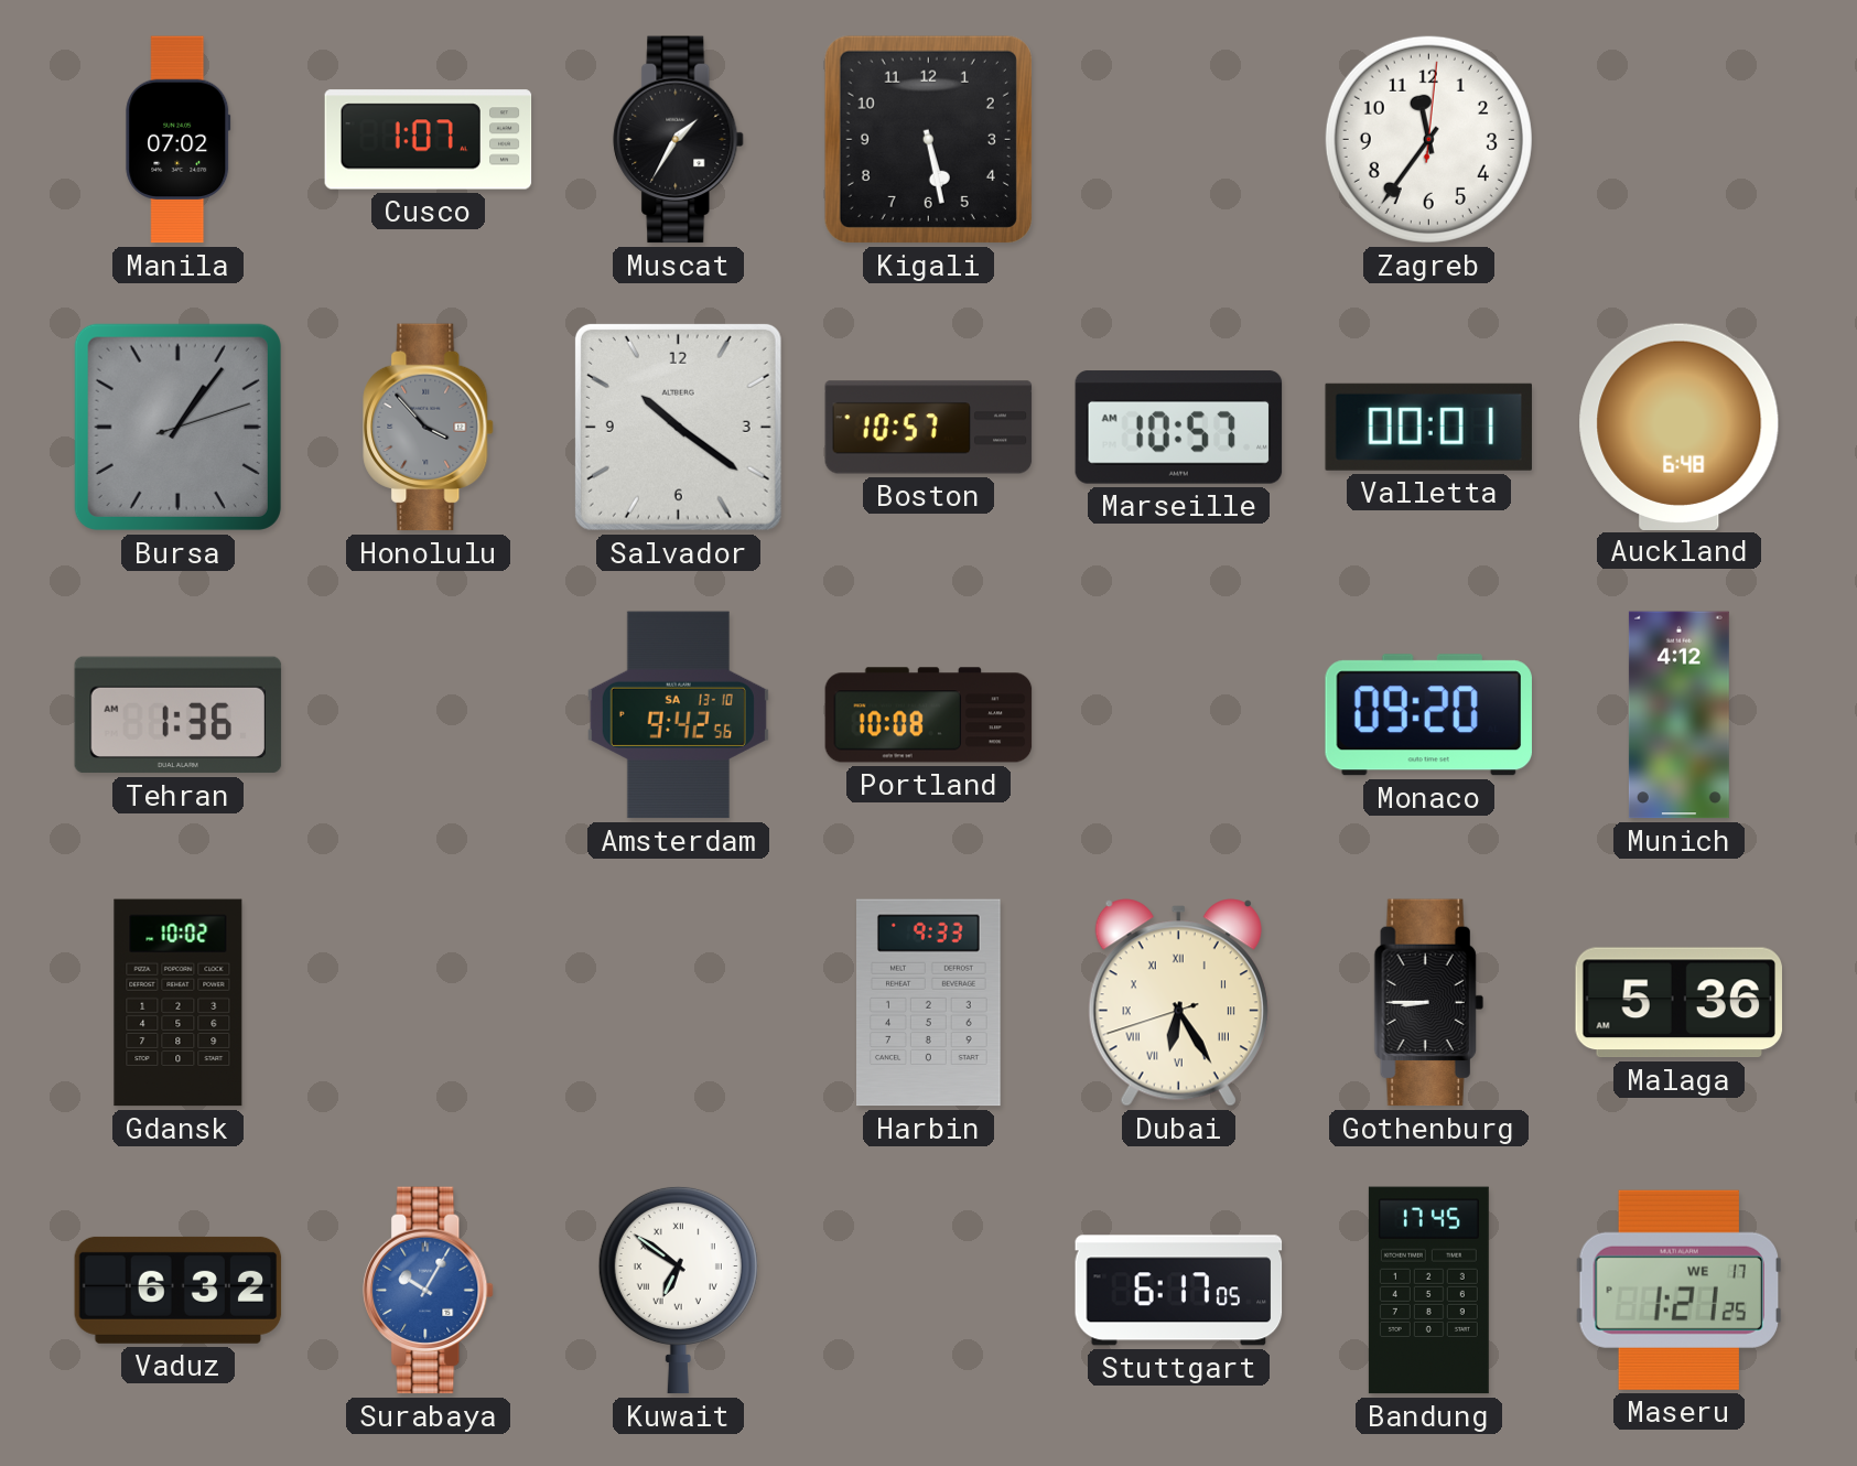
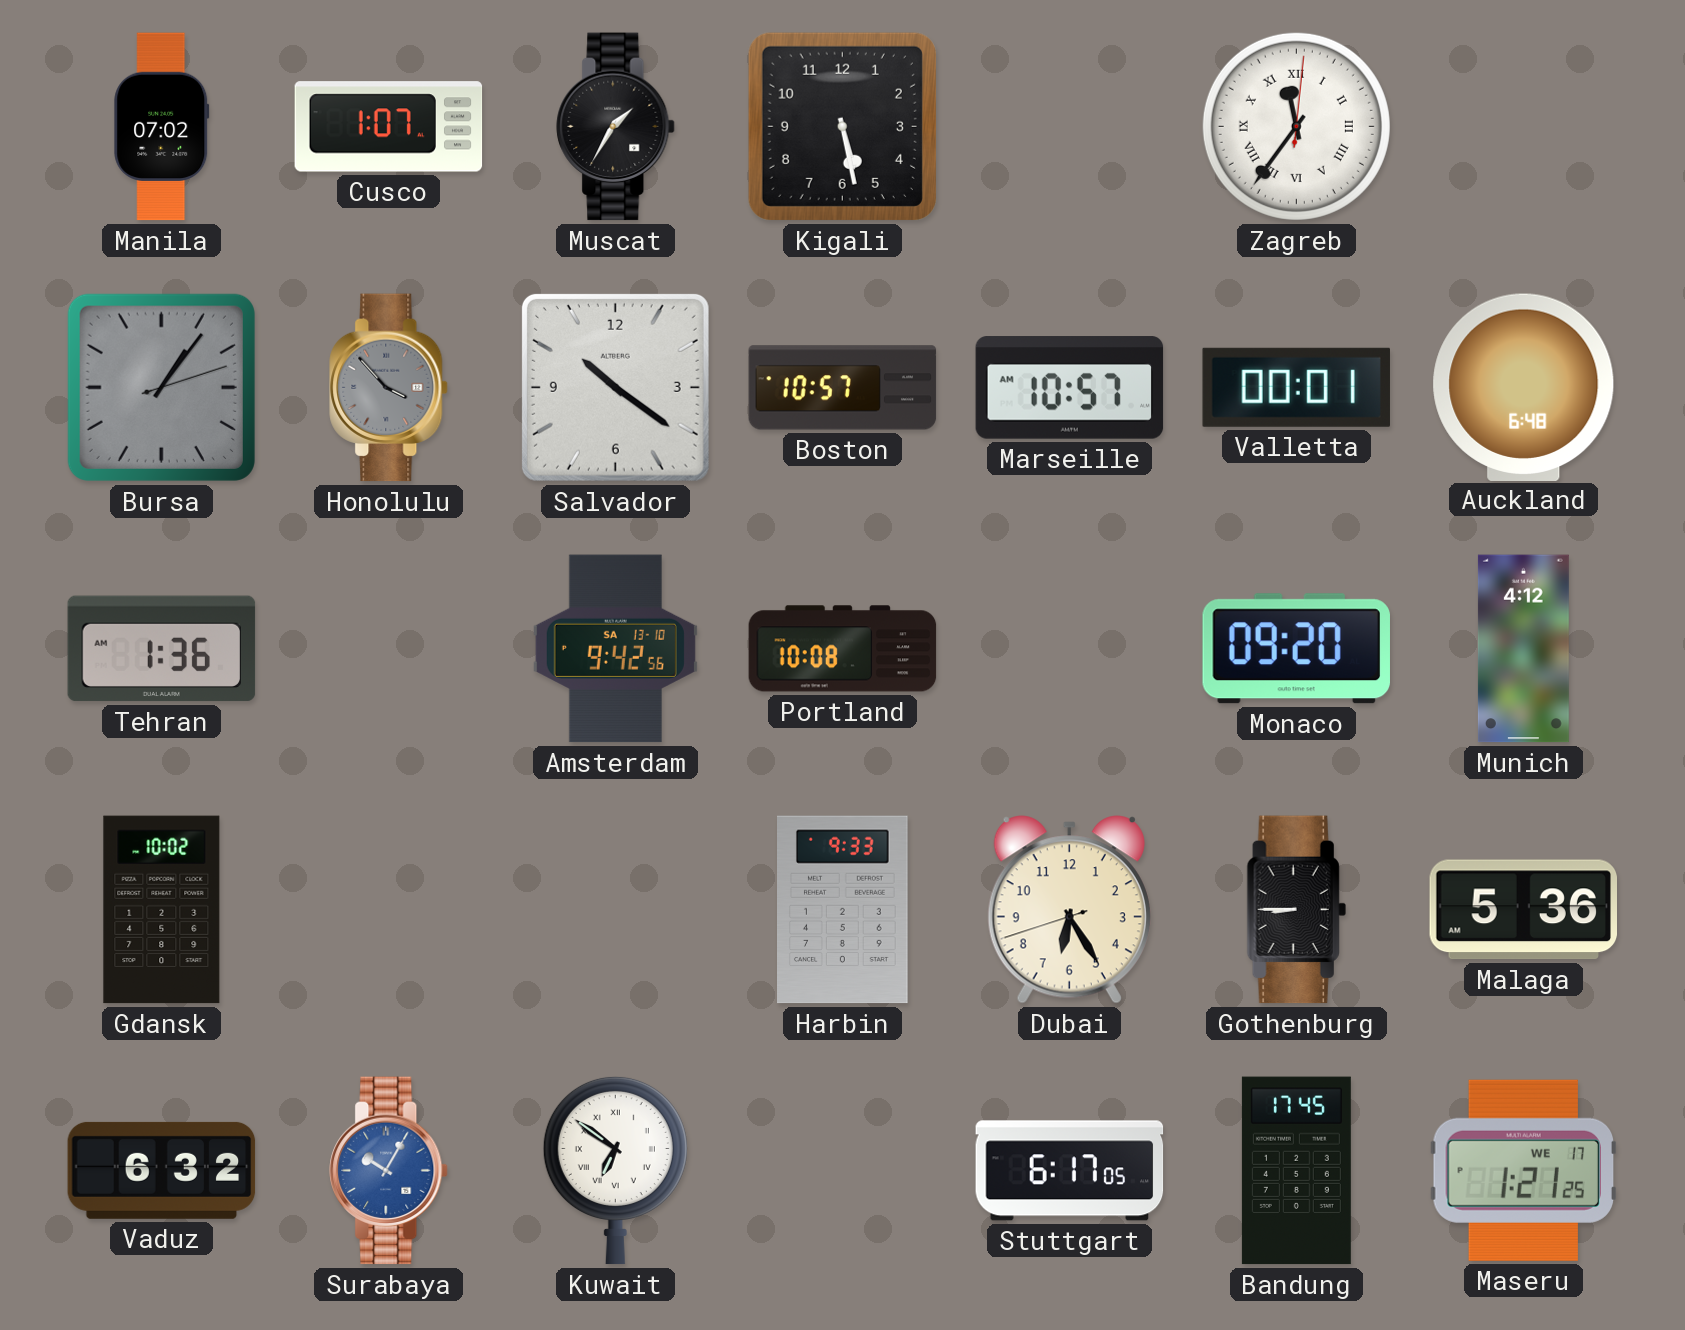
Zagreb numerals: Arabic -> Roman
Dubai numerals: Roman -> Arabic
